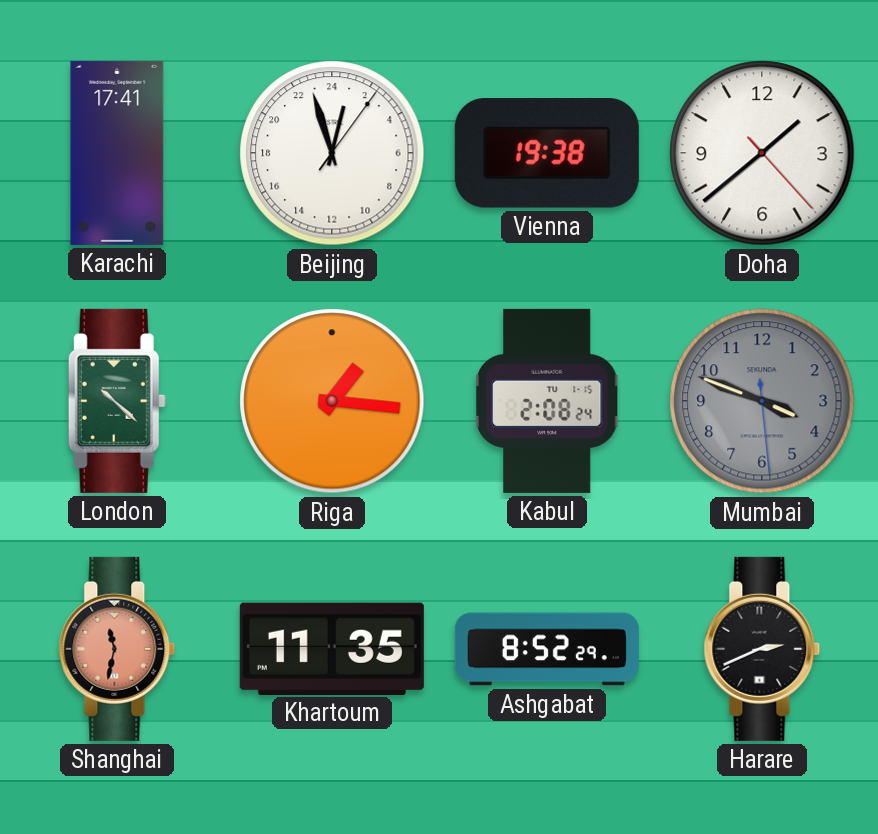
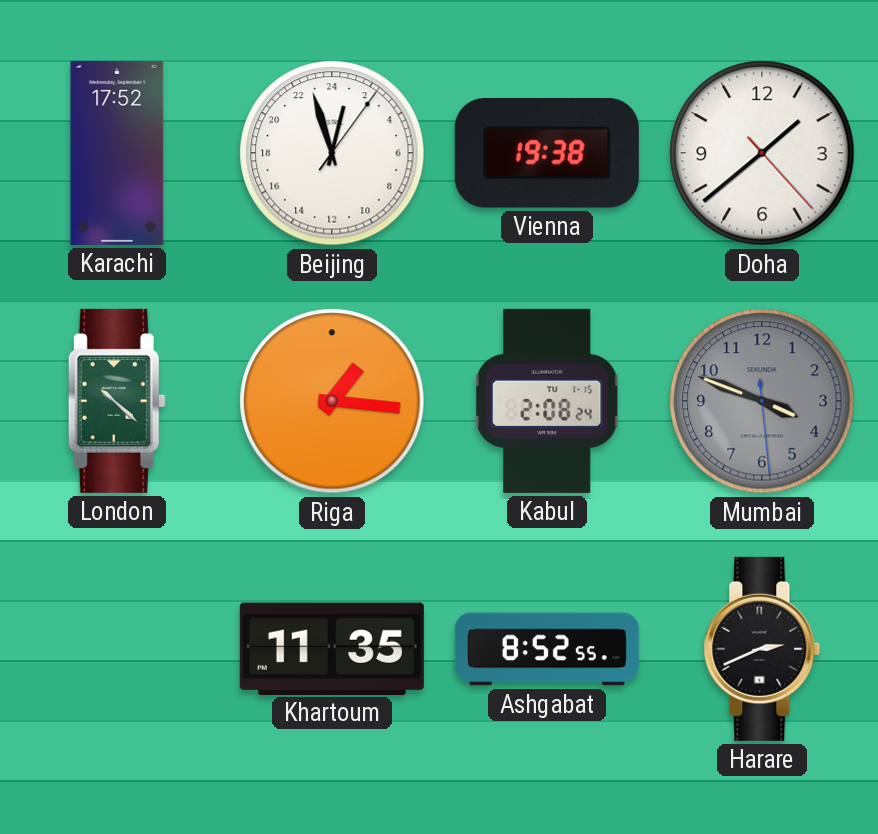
Karachi: 17:41 -> 17:52
Shanghai: 11:32 -> none
Ashgabat: 8:52:29 -> 8:52:55
